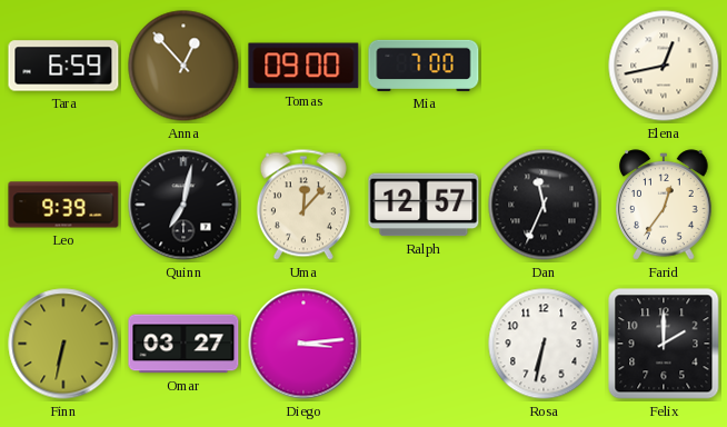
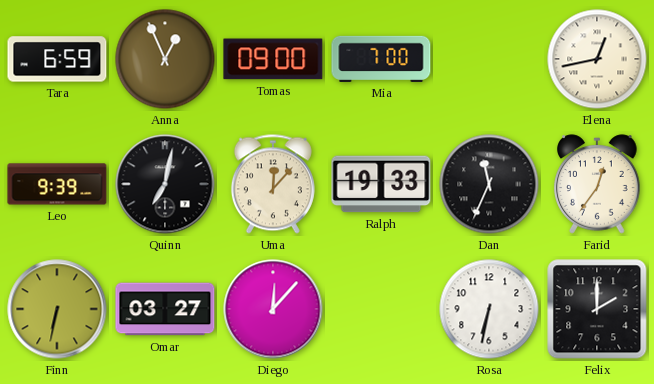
Anna: 12:53 -> 12:56
Ralph: 12:57 -> 19:33
Diego: 3:14 -> 12:07
